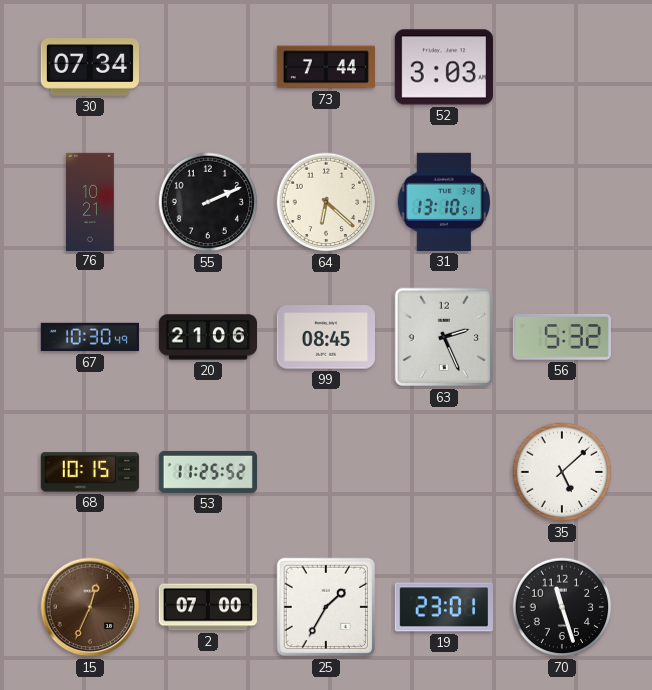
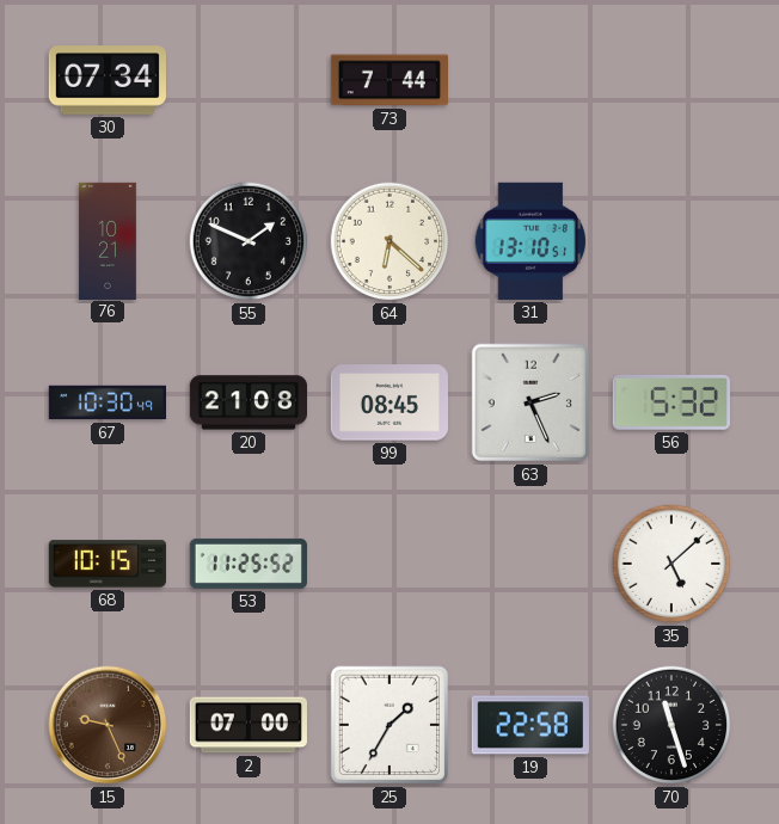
52: 3:03 -> none
55: 2:11 -> 1:49
20: 21:06 -> 21:08
15: 12:34 -> 9:26
19: 23:01 -> 22:58
